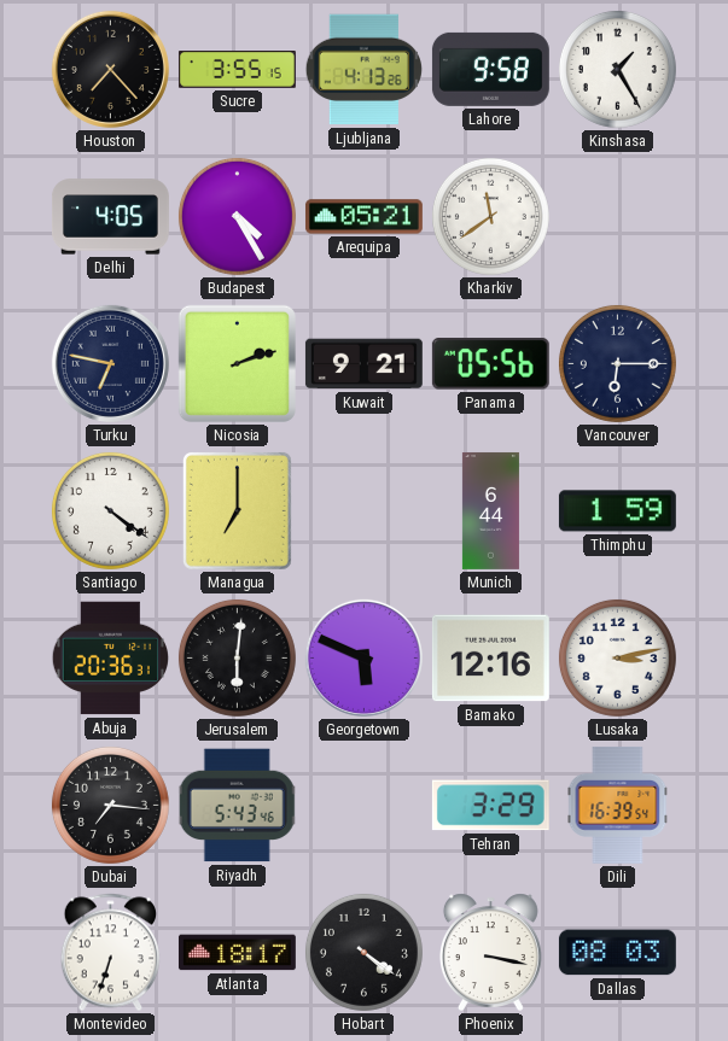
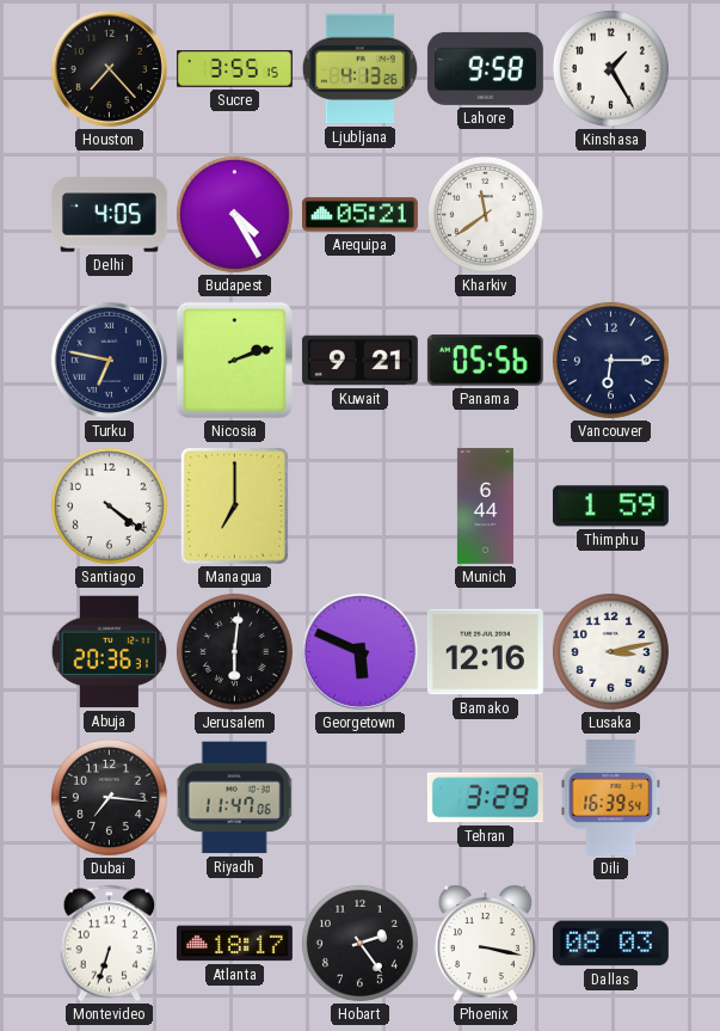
Riyadh: 5:43 -> 11:47
Hobart: 4:21 -> 2:24
